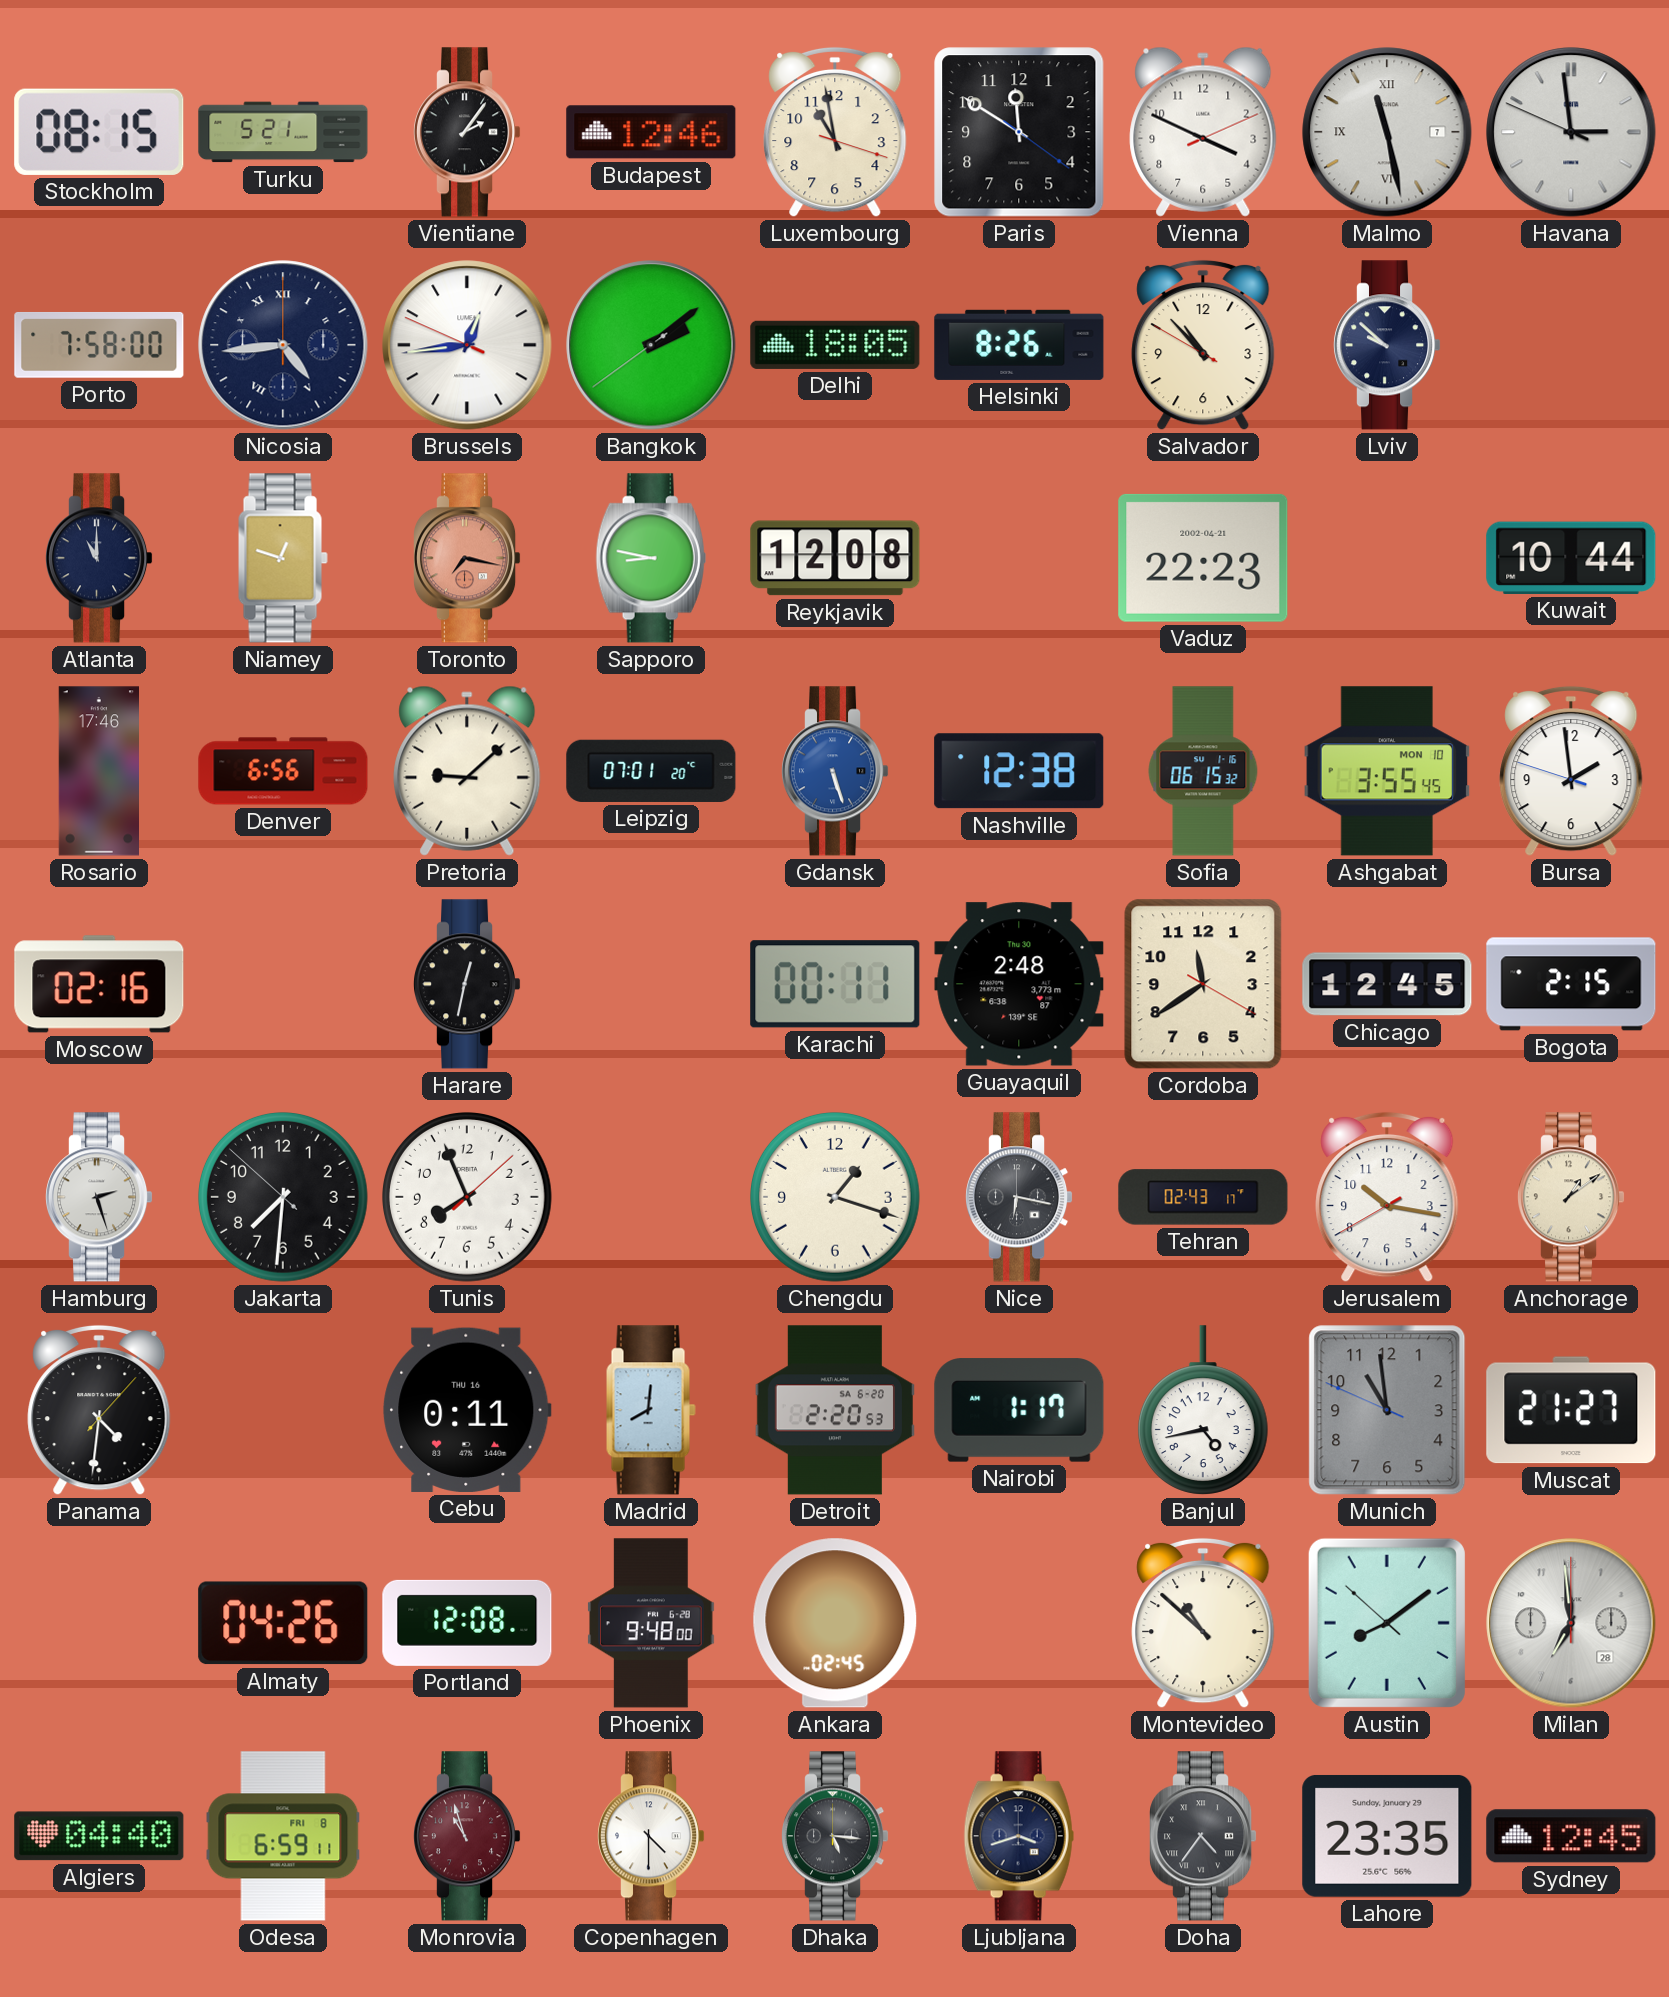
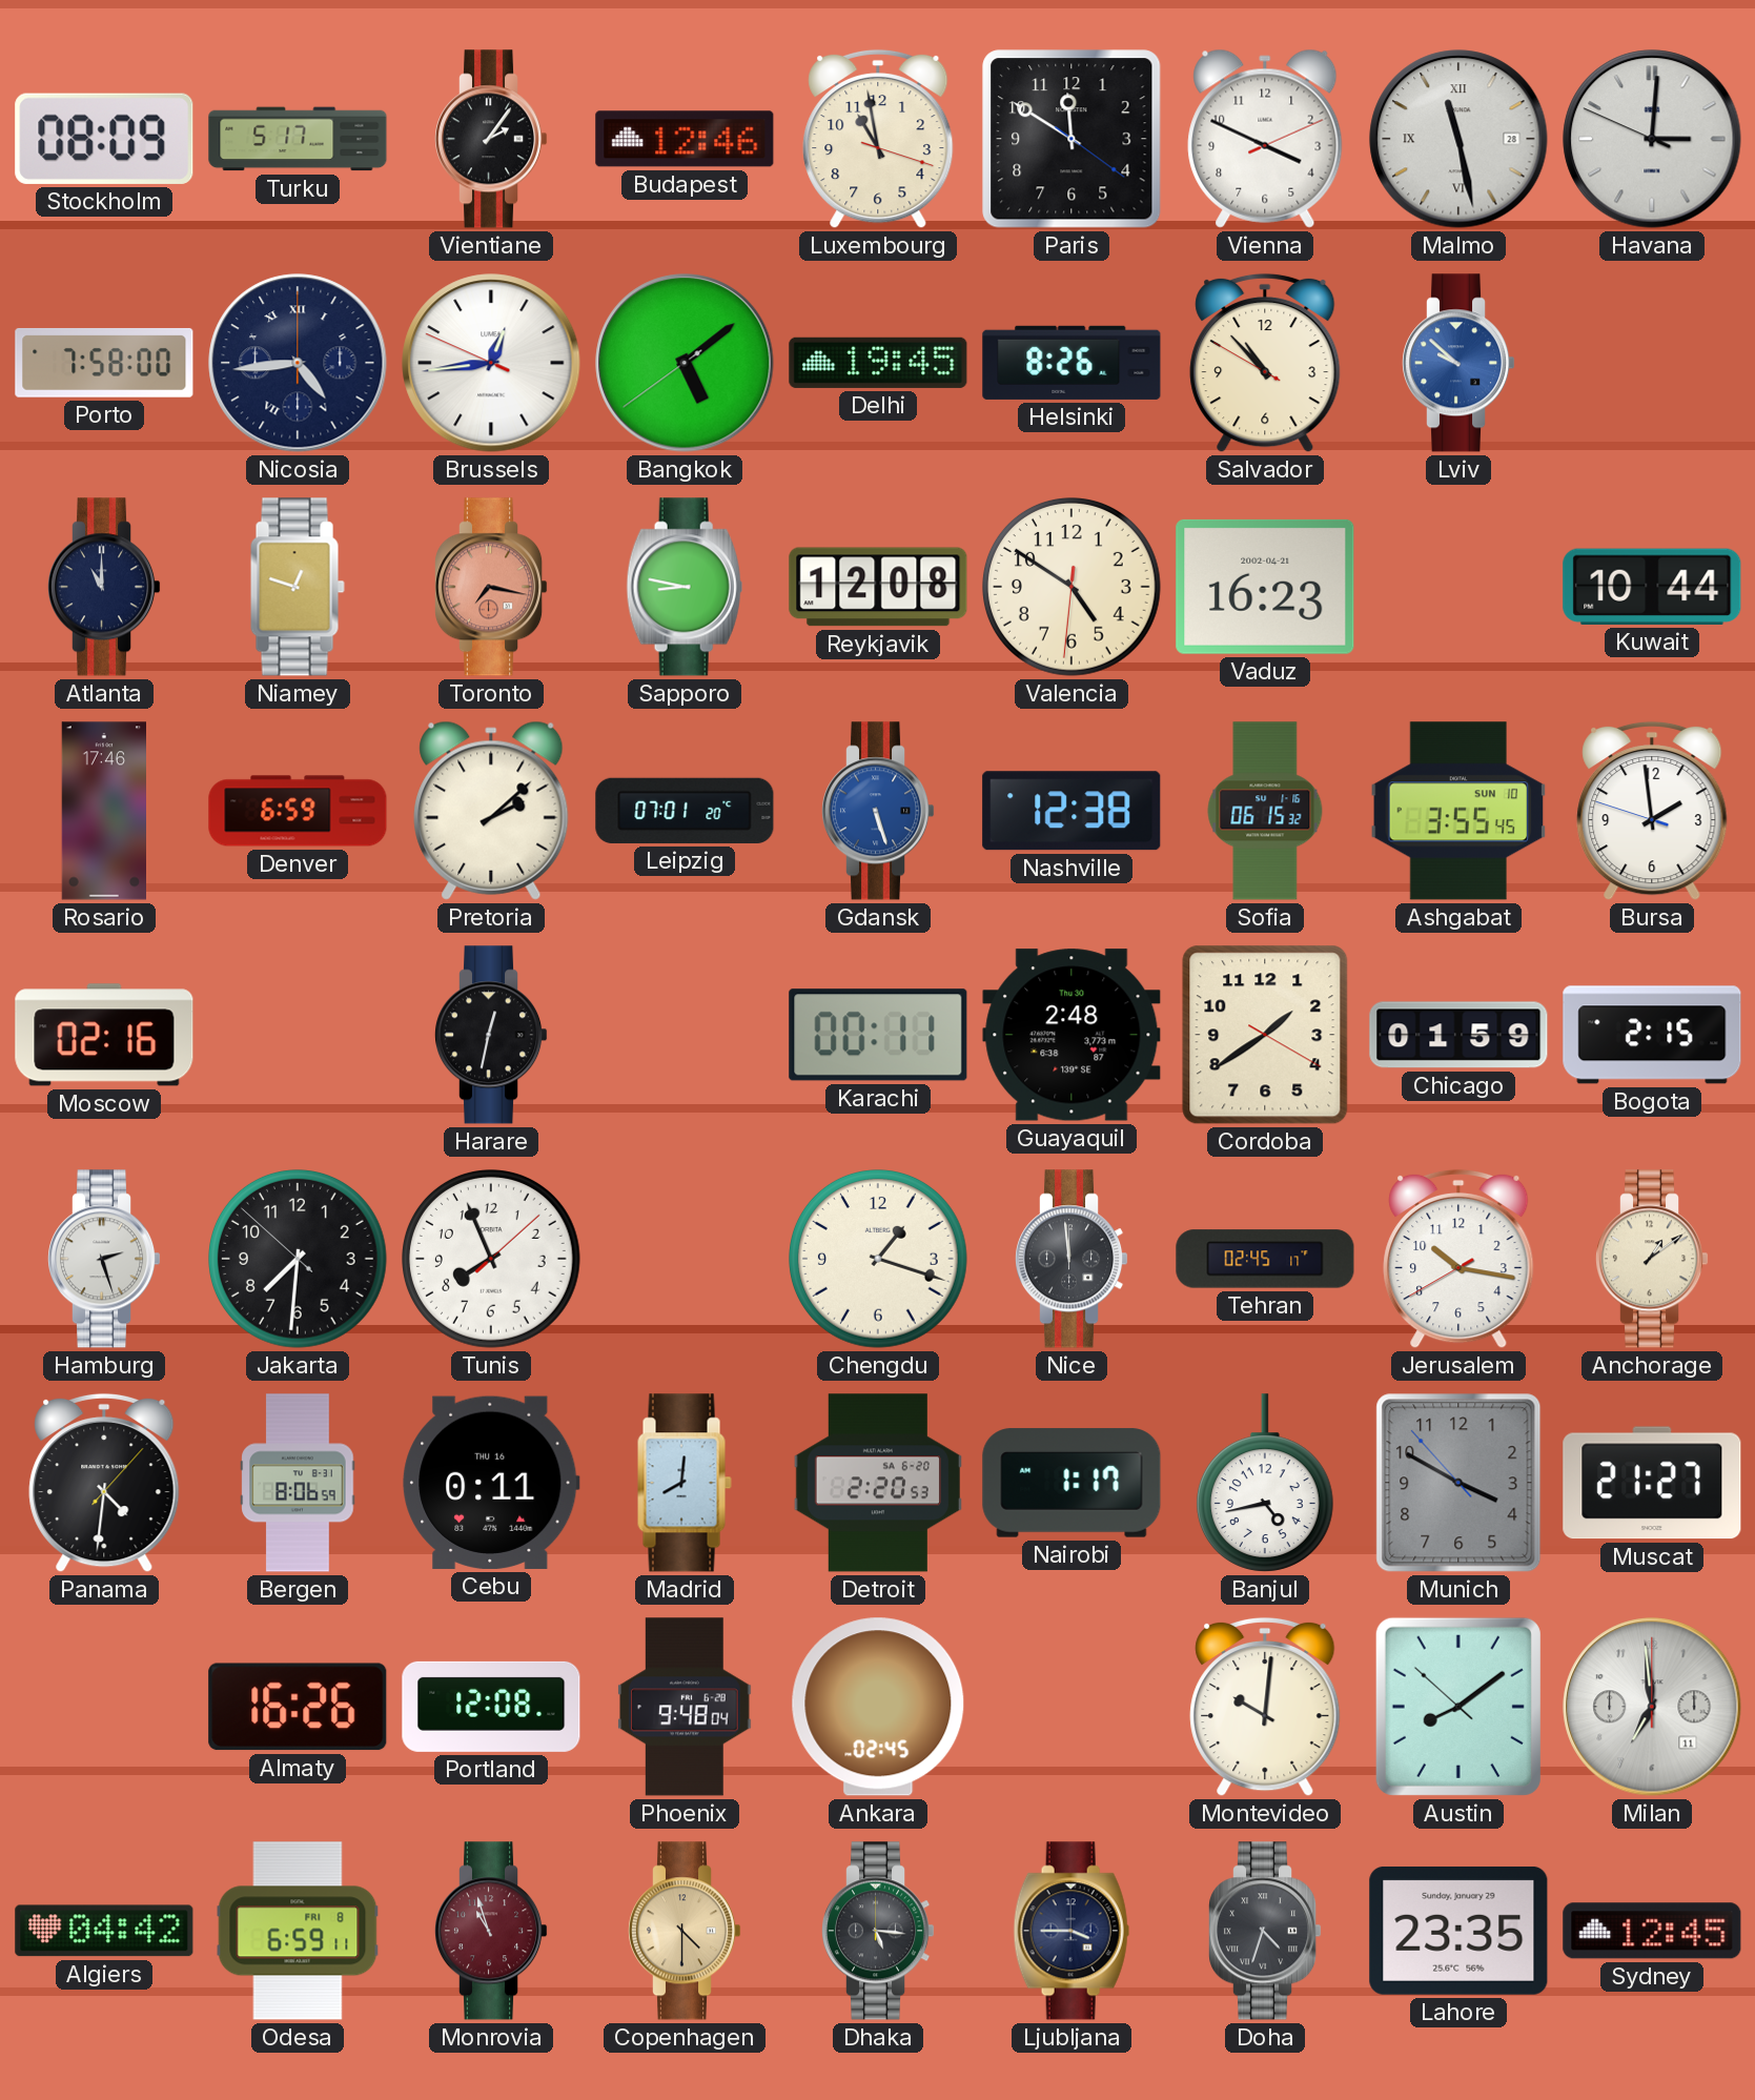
Stockholm: 08:15 -> 08:09
Turku: 5:21 -> 5:17
Malmo date: 7 -> 28
Havana: 2:58 -> 3:00
Bangkok: 2:08 -> 5:08
Delhi: 18:05 -> 19:45
Lviv dial: navy -> blue
Valencia: none -> 4:50
Vaduz: 22:23 -> 16:23
Denver: 6:56 -> 6:59
Pretoria: 9:08 -> 2:08
Ashgabat date: MON 10 -> SUN 10
Cordoba: 11:39 -> 1:39
Chicago: 12:45 -> 01:59
Nice: 6:17 -> 11:59
Tehran: 02:43 -> 02:45
Bergen: none -> 8:06
Munich: 10:58 -> 3:49
Almaty: 04:26 -> 16:26
Phoenix: 9:48:00 -> 9:48:04
Montevideo: 10:52 -> 10:01
Milan date: 28 -> 11
Algiers: 04:40 -> 04:42
Copenhagen dial: white -> champagne
Ljubljana: 3:42 -> 3:45
Doha: 4:36 -> 4:33
